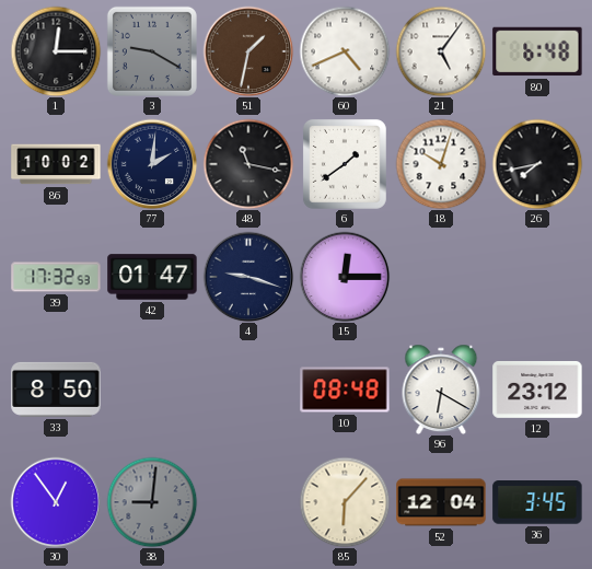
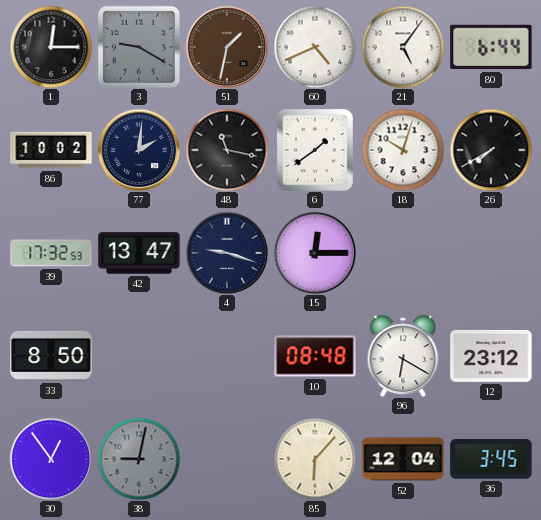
80: 6:48 -> 6:44
26: 7:43 -> 7:40
42: 01:47 -> 13:47
38: 9:01 -> 9:02
